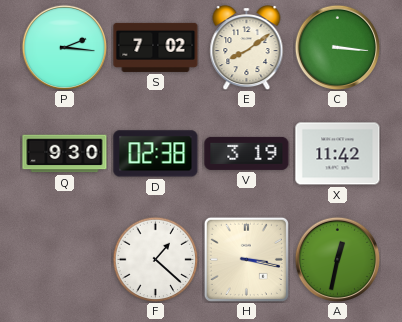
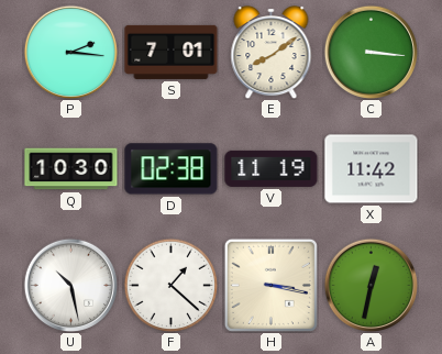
S: 7:02 -> 7:01
Q: 9:30 -> 10:30
V: 3:19 -> 11:19
U: none -> 10:28
